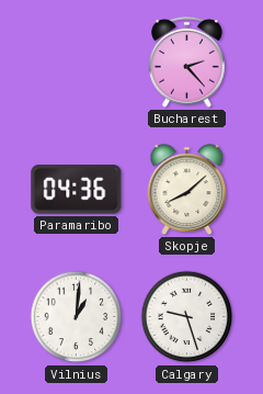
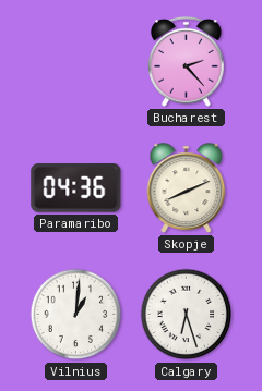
Skopje: 8:08 -> 8:11
Calgary: 9:27 -> 6:27
